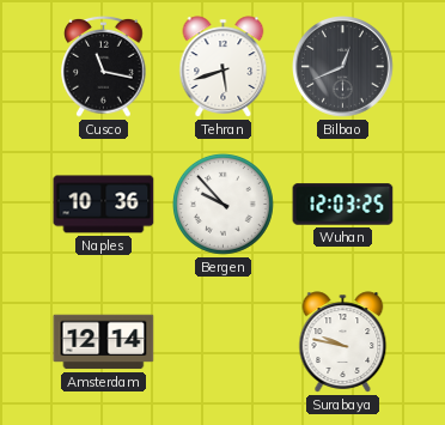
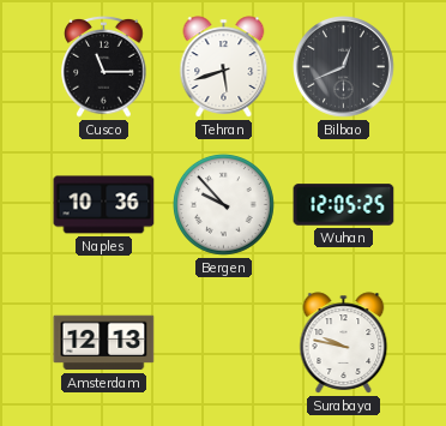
Cusco: 11:17 -> 11:15
Wuhan: 12:03 -> 12:05
Amsterdam: 12:14 -> 12:13
